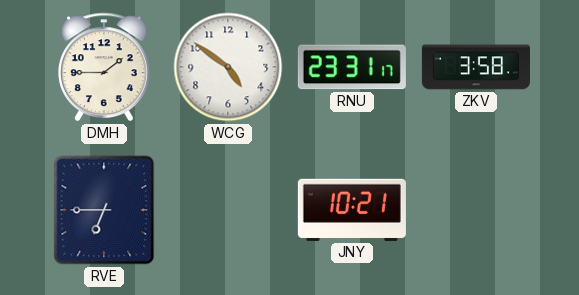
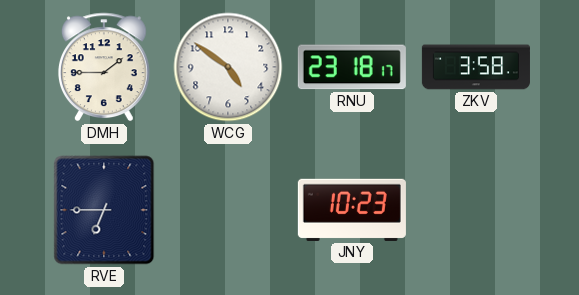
RNU: 23:31 -> 23:18
JNY: 10:21 -> 10:23
